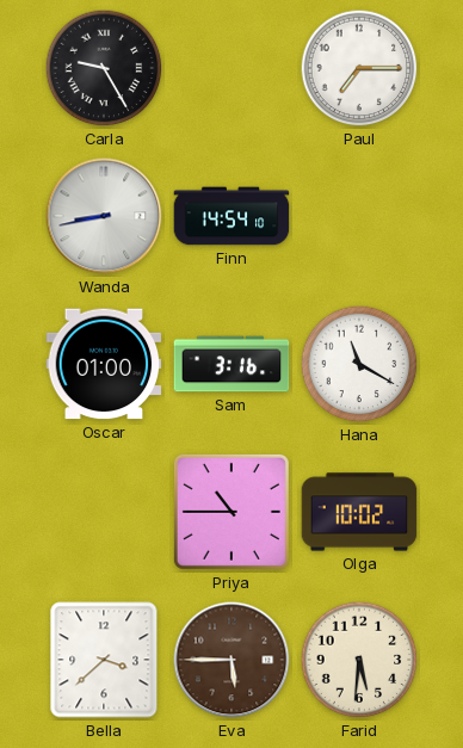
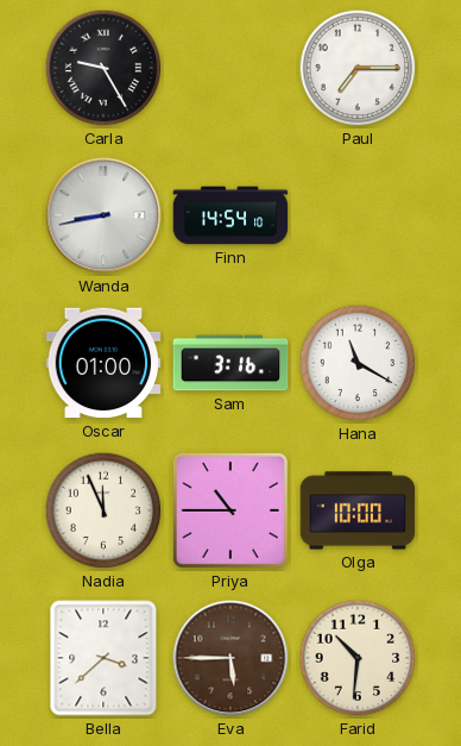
Nadia: none -> 11:56
Olga: 10:02 -> 10:00
Farid: 5:31 -> 10:31
